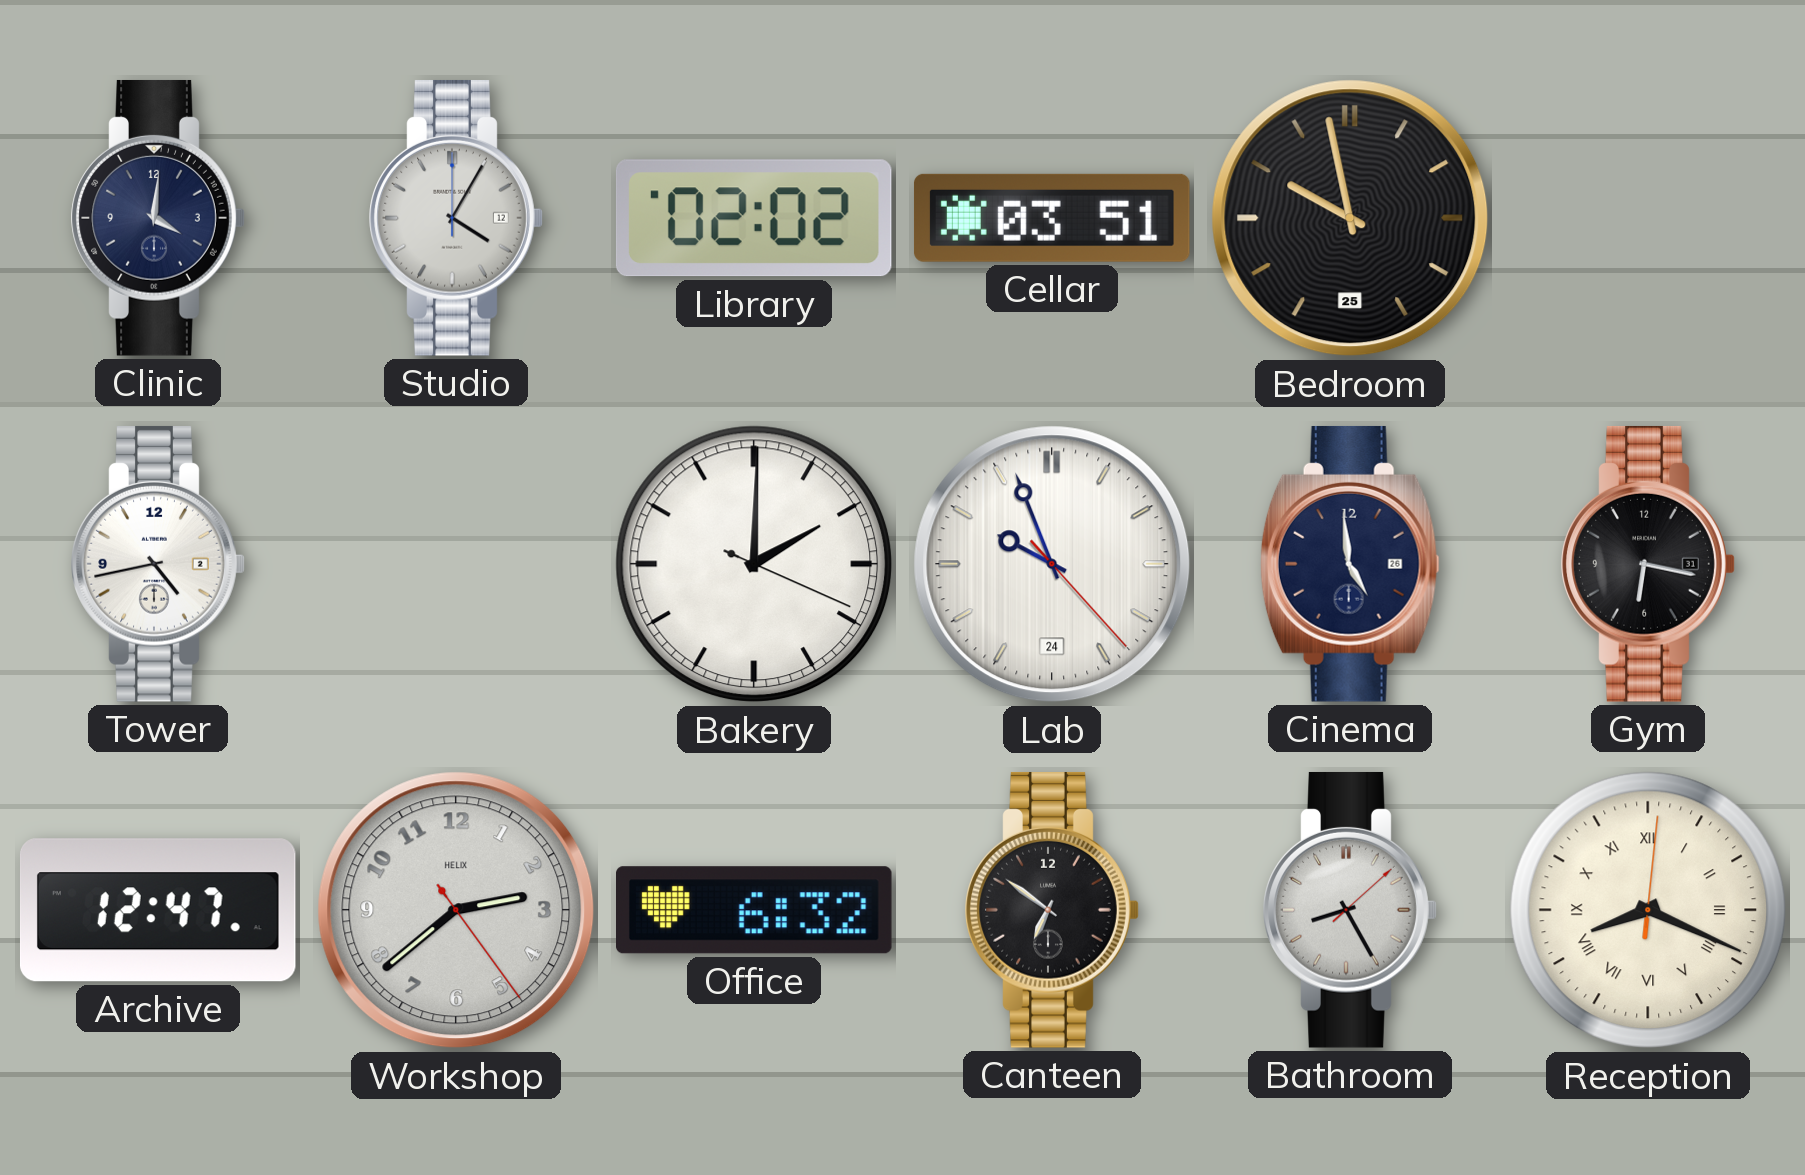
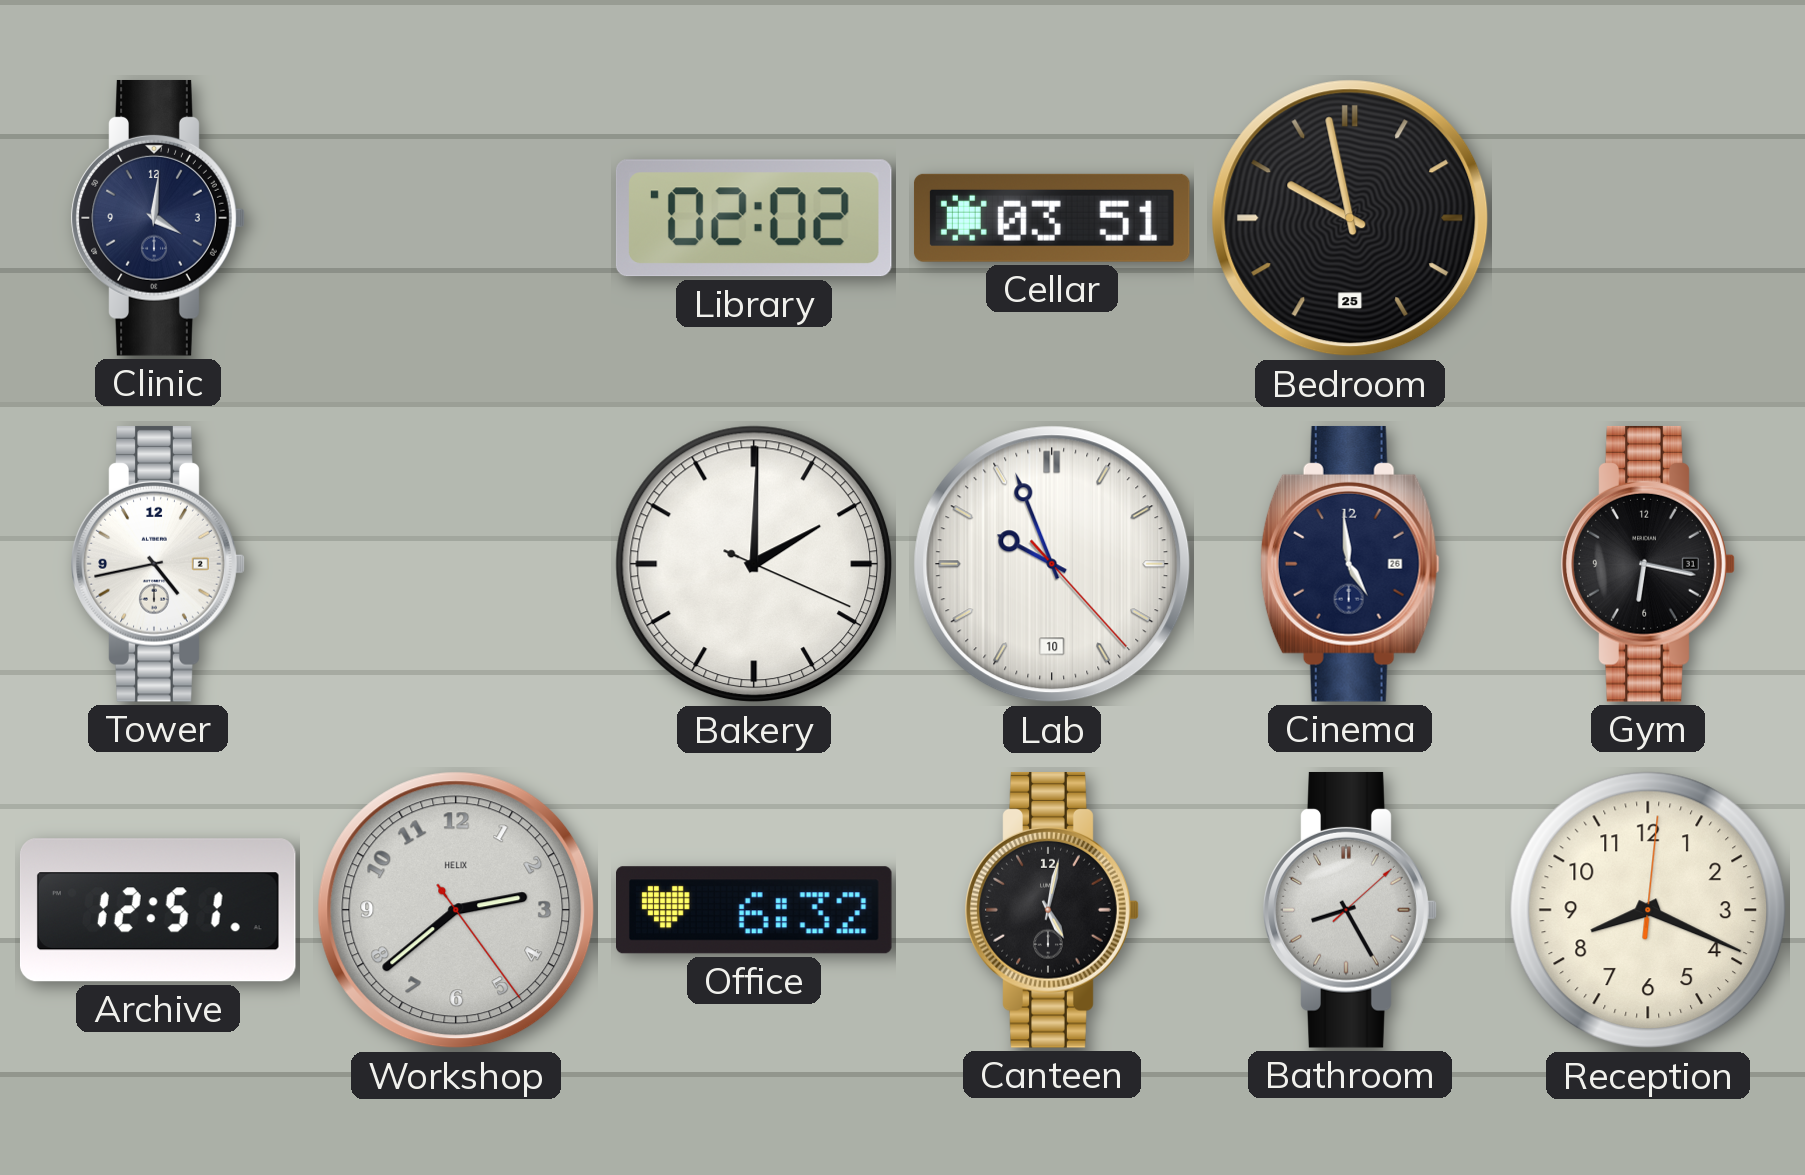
Studio: 4:05 -> none
Lab date: 24 -> 10
Archive: 12:47 -> 12:51
Canteen: 6:51 -> 5:02
Reception numerals: Roman -> Arabic
